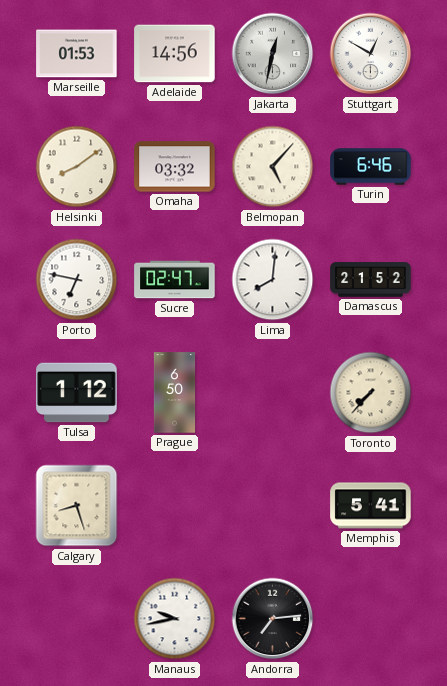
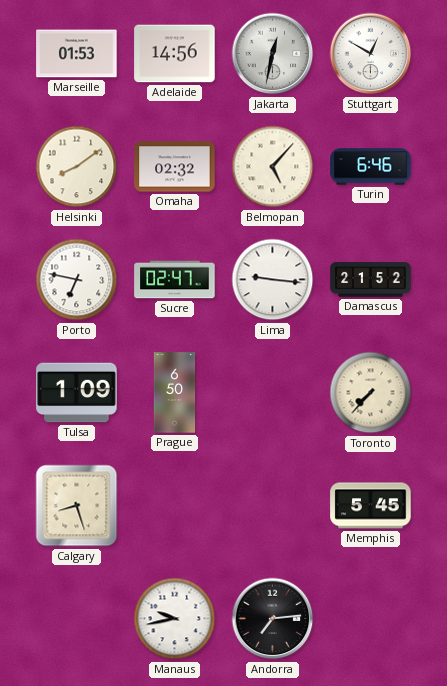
Omaha: 03:32 -> 02:32
Lima: 8:01 -> 9:16
Tulsa: 1:12 -> 1:09
Memphis: 5:41 -> 5:45
